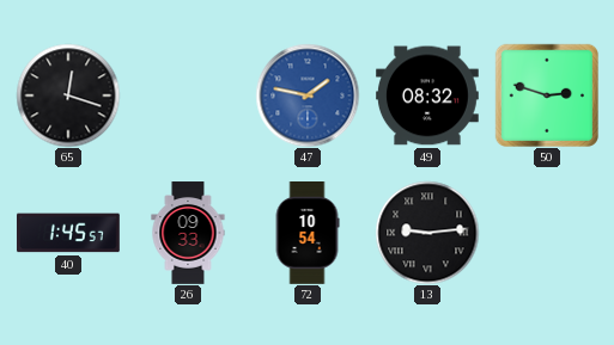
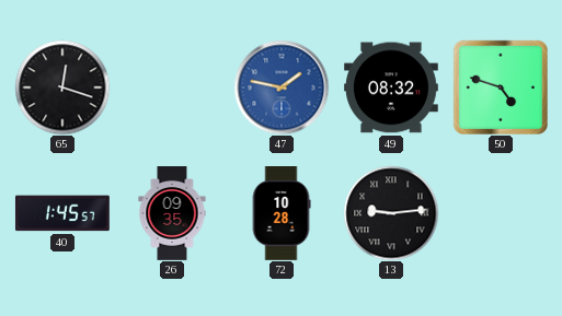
50: 2:48 -> 4:48
26: 09:33 -> 09:35
72: 10:54 -> 10:28
